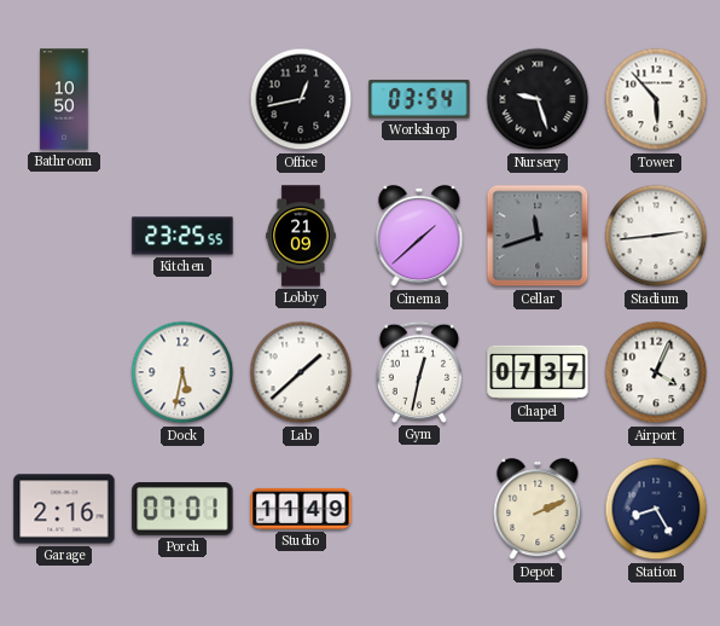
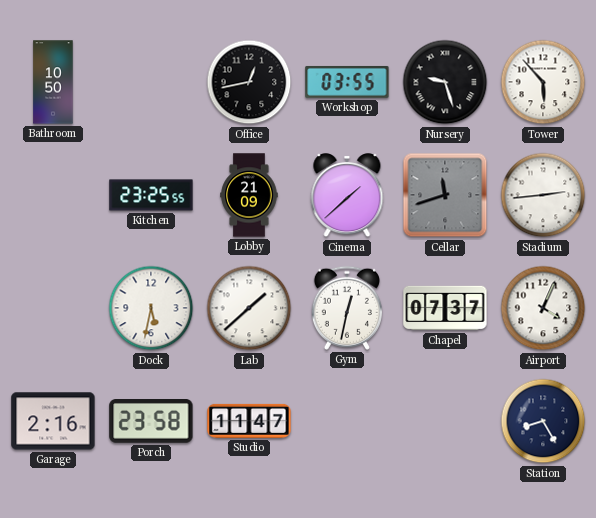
Workshop: 03:54 -> 03:55
Porch: 07:01 -> 23:58
Studio: 11:49 -> 11:47
Depot: 2:11 -> none
